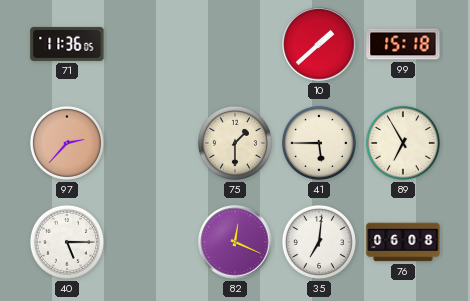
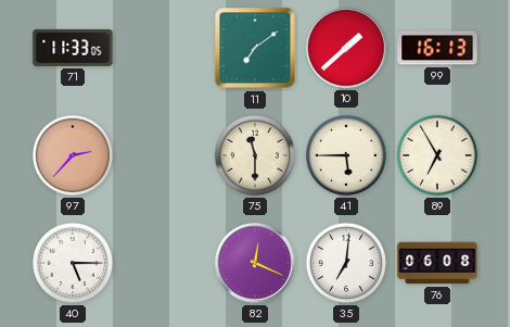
71: 11:36 -> 11:33
11: none -> 7:09
99: 15:18 -> 16:13
75: 1:30 -> 11:30
